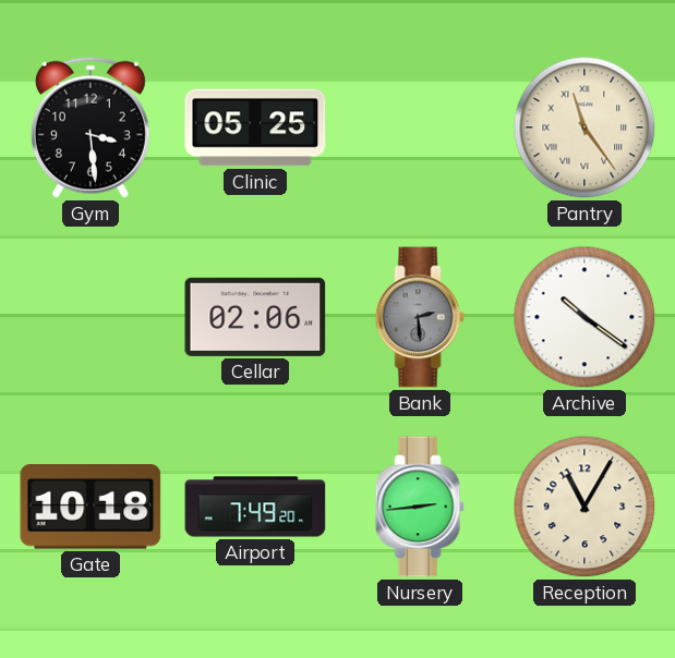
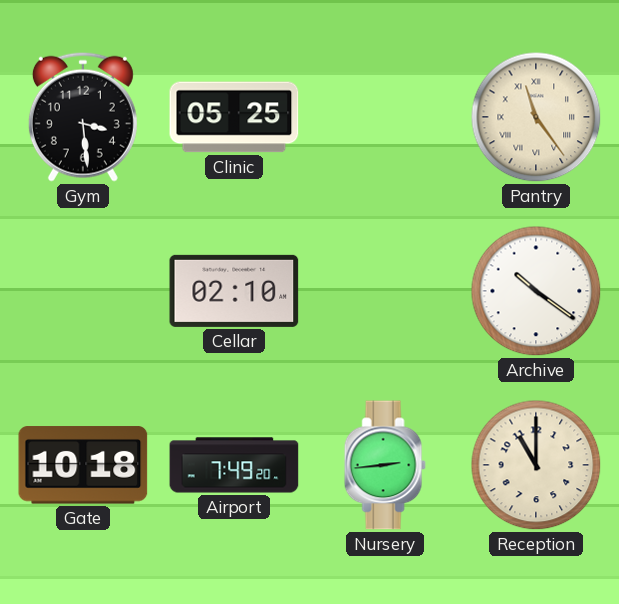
Cellar: 02:06 -> 02:10
Bank: 2:29 -> none
Reception: 11:05 -> 11:00
